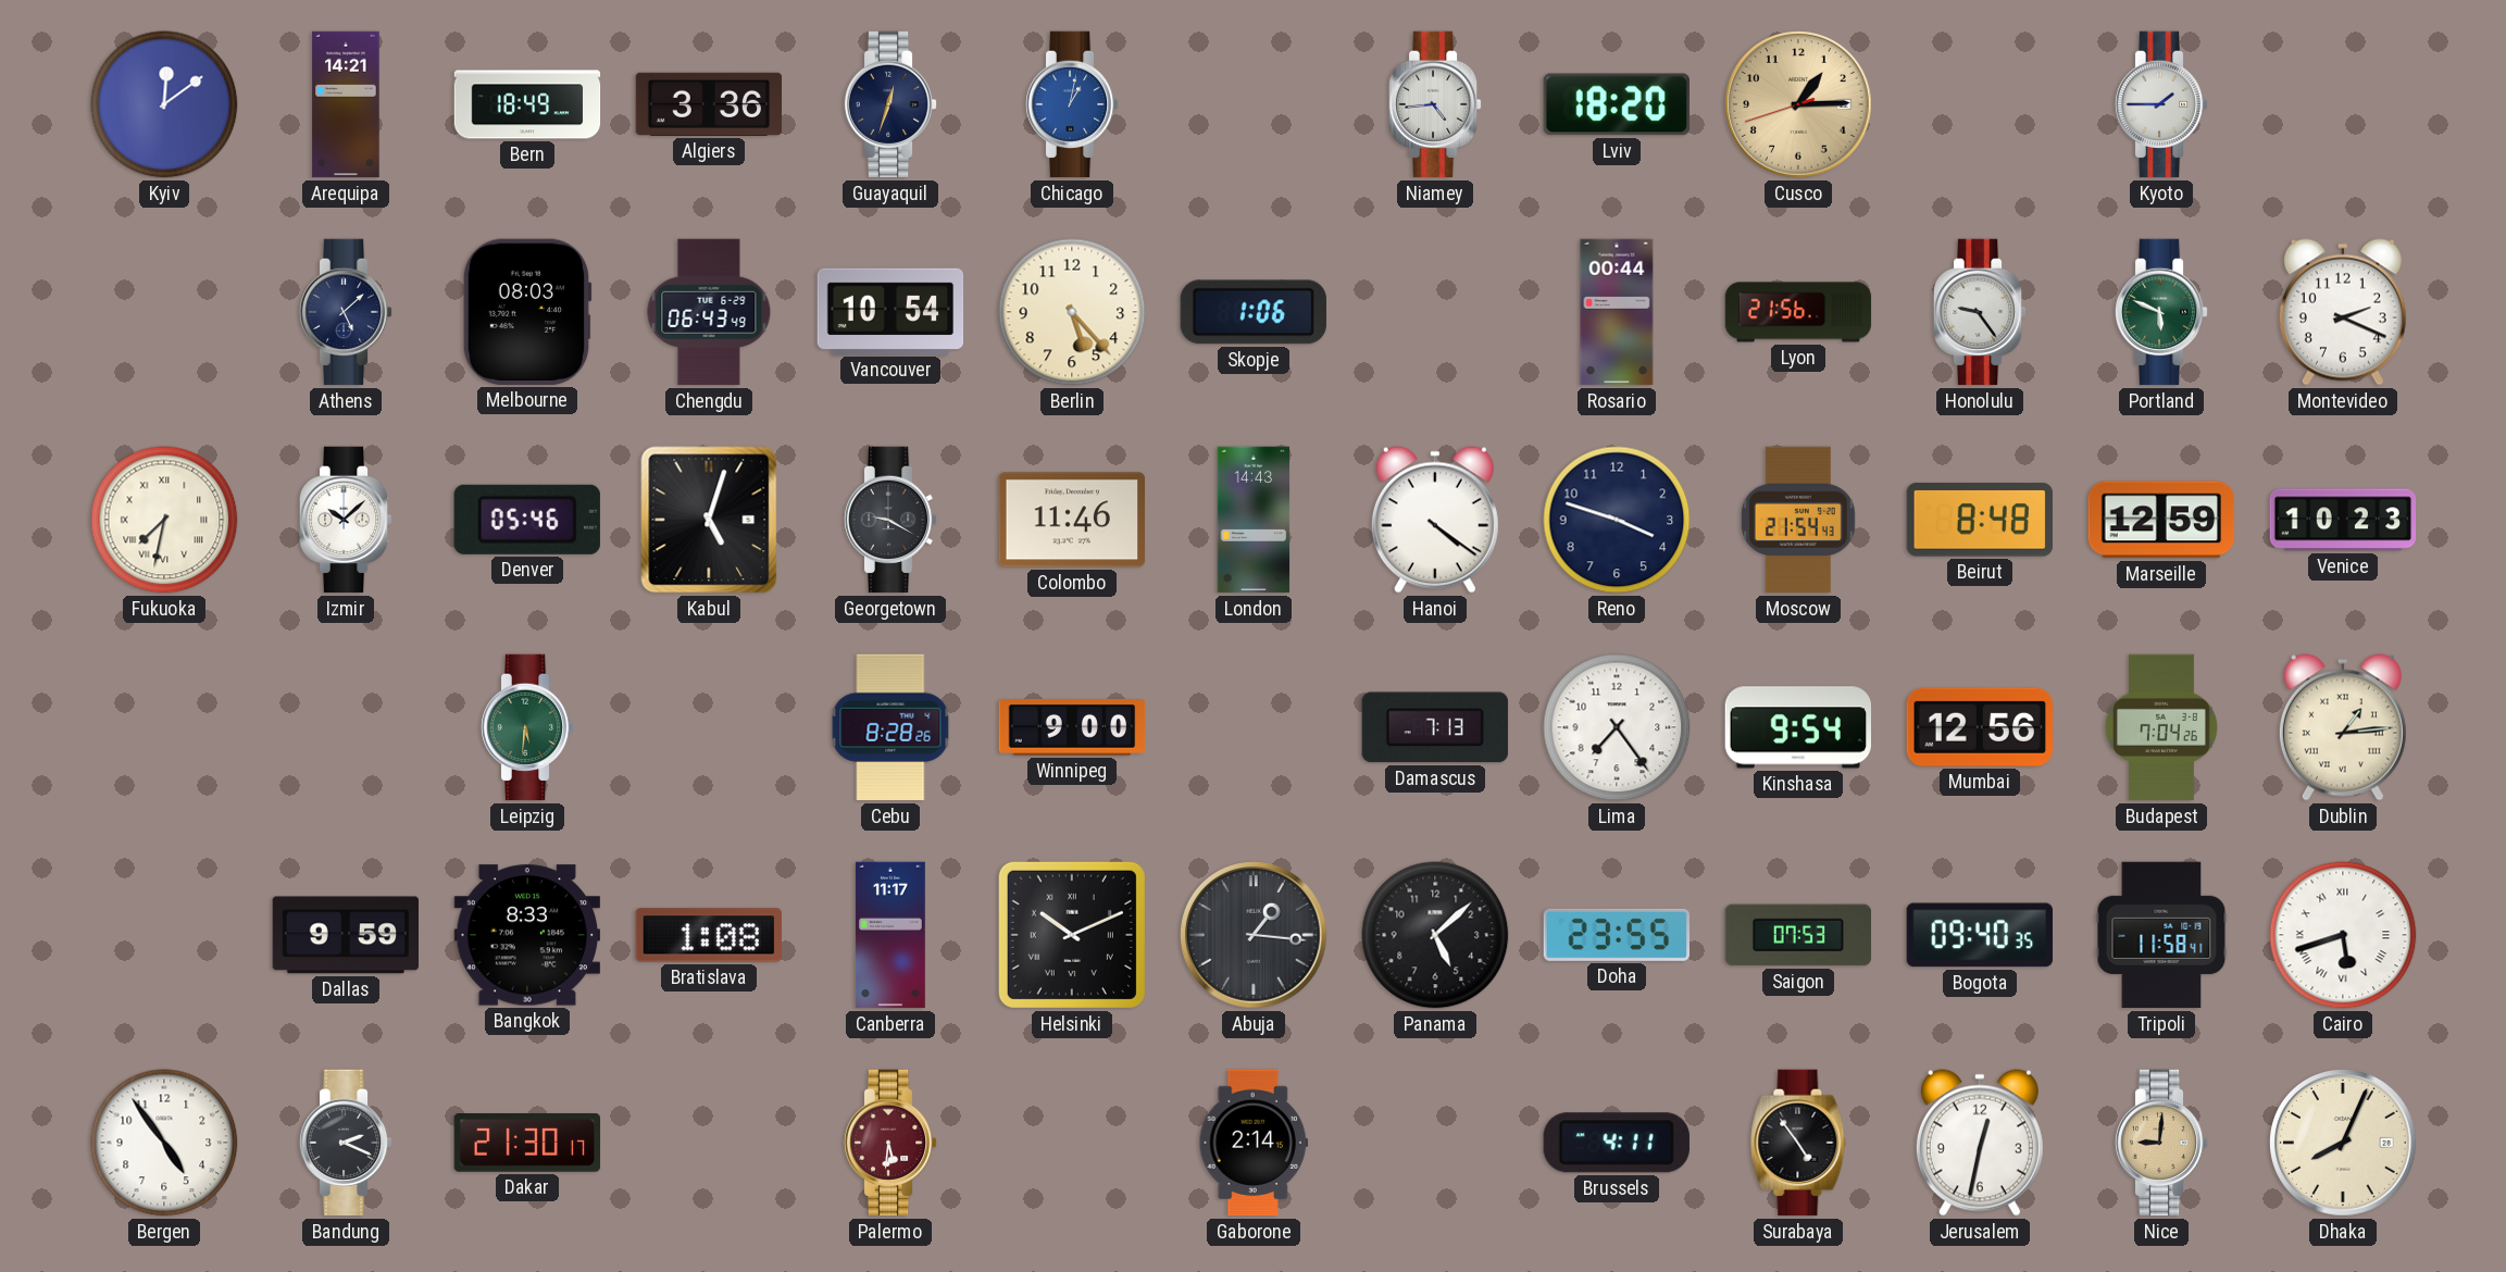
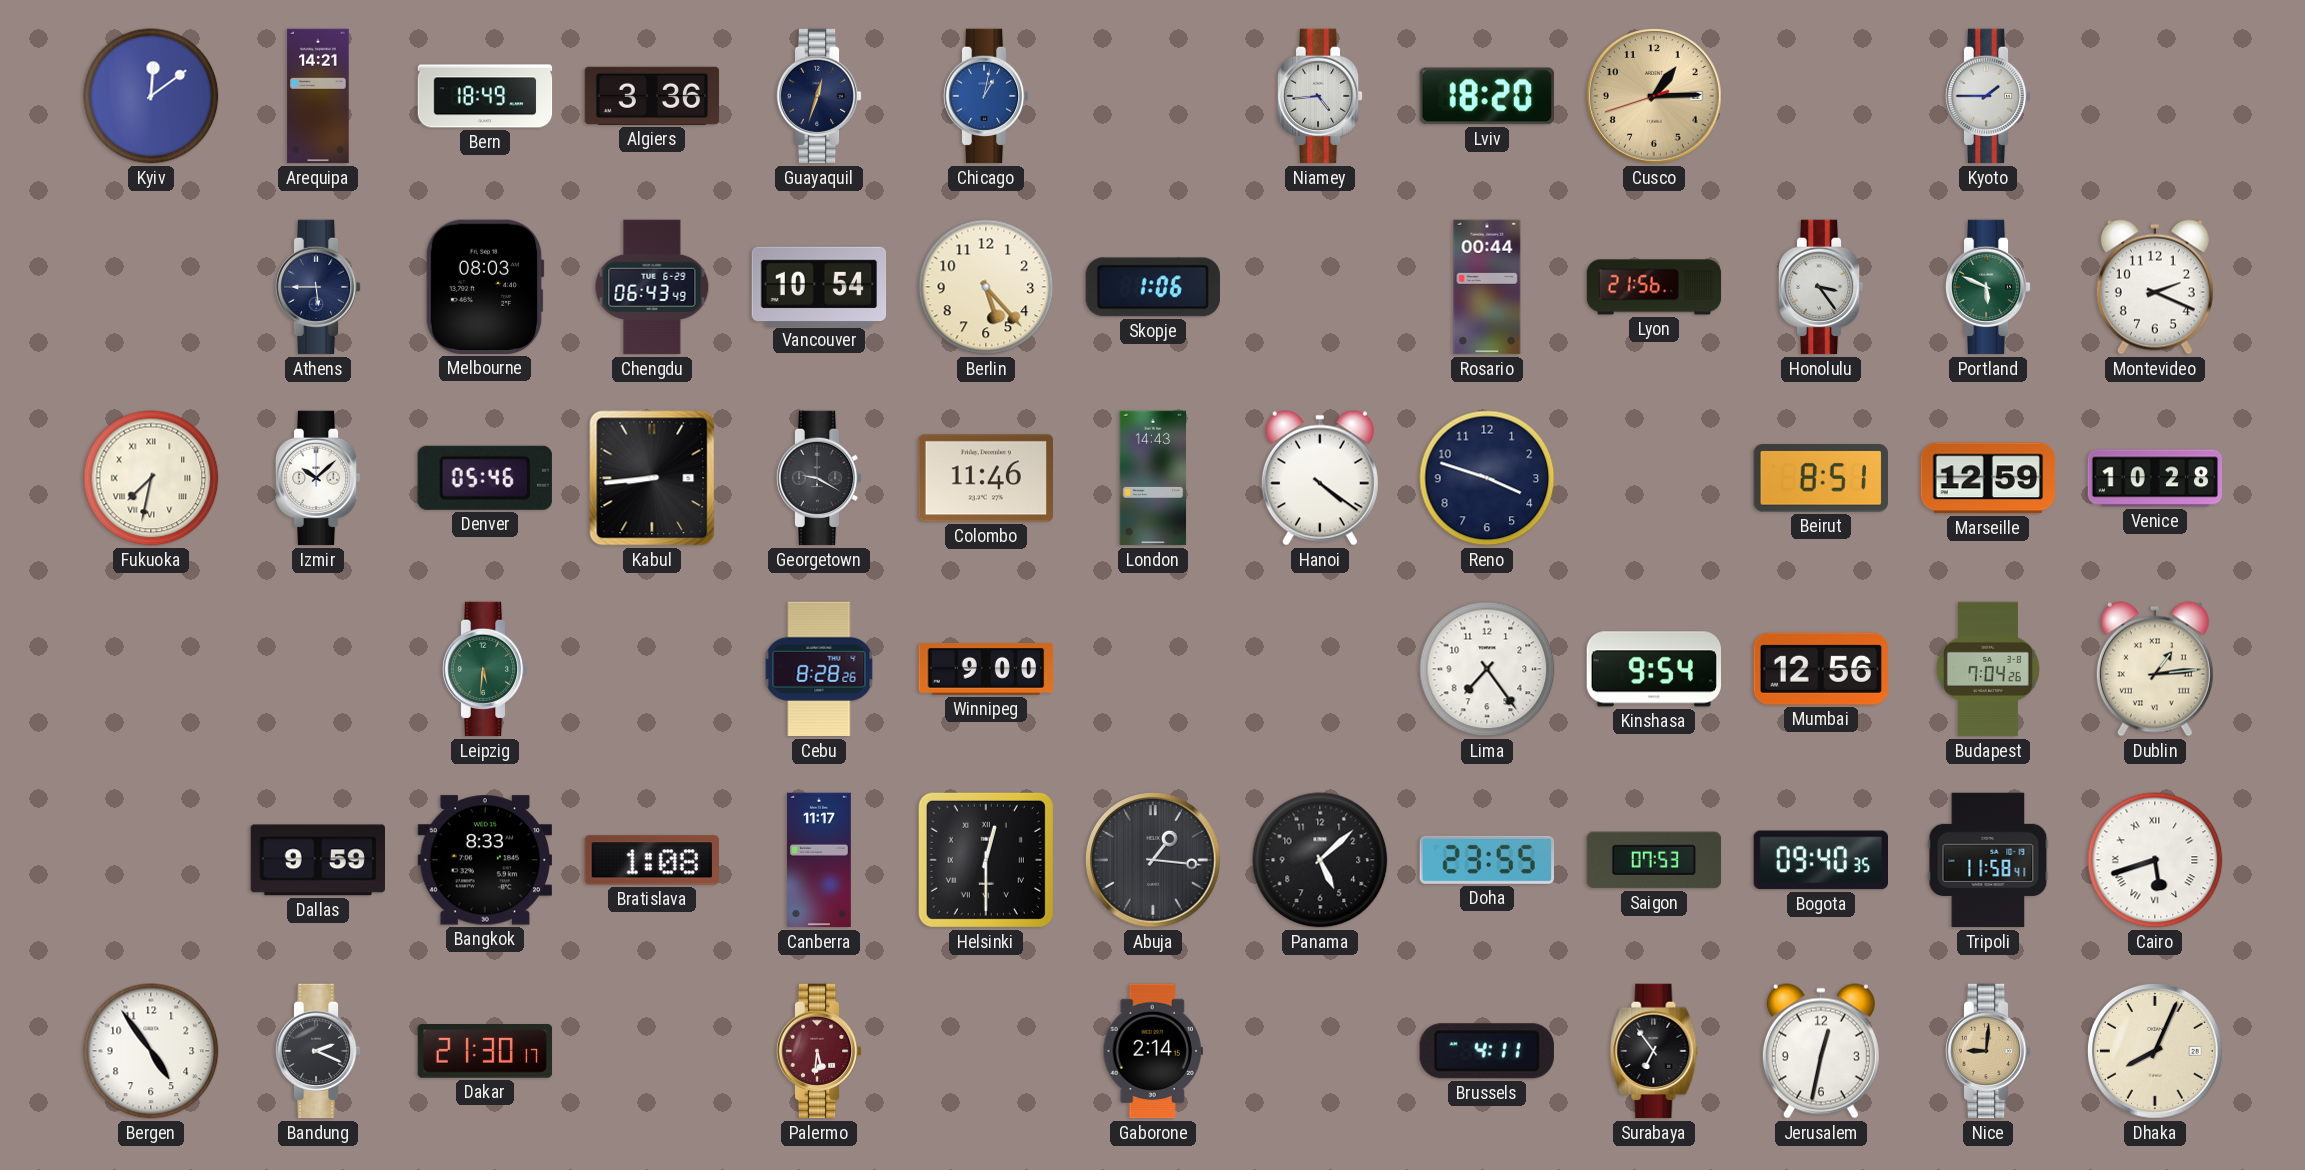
Athens: 5:08 -> 5:45
Honolulu: 9:24 -> 3:24
Kabul: 5:03 -> 8:44
Moscow: 21:54 -> none
Beirut: 8:48 -> 8:51
Venice: 10:23 -> 10:28
Damascus: 7:13 -> none
Helsinki: 10:11 -> 12:30
Surabaya: 4:54 -> 6:54
